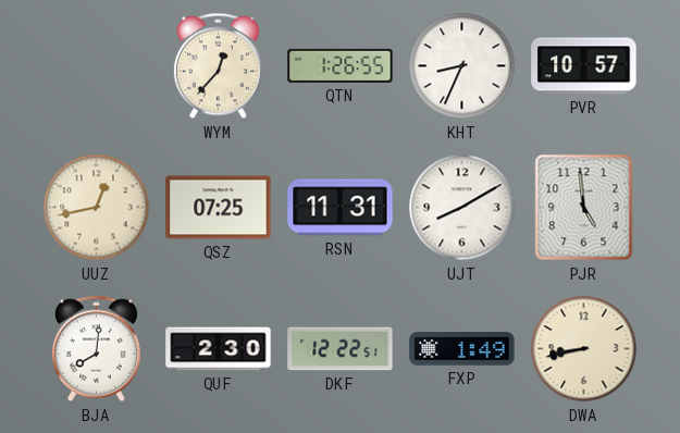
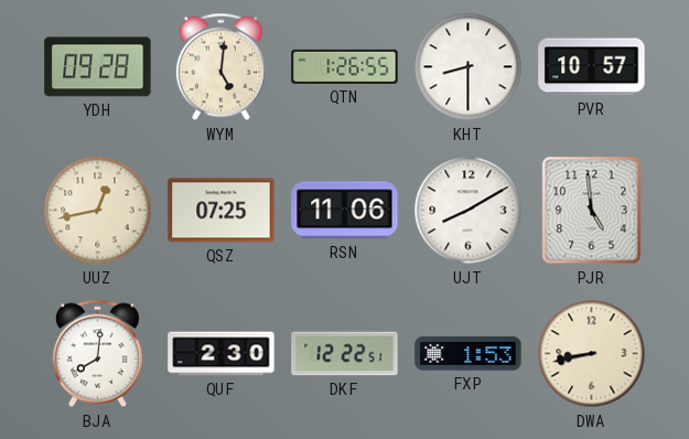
YDH: none -> 09:28
WYM: 12:37 -> 5:01
KHT: 8:34 -> 8:30
RSN: 11:31 -> 11:06
FXP: 1:49 -> 1:53
